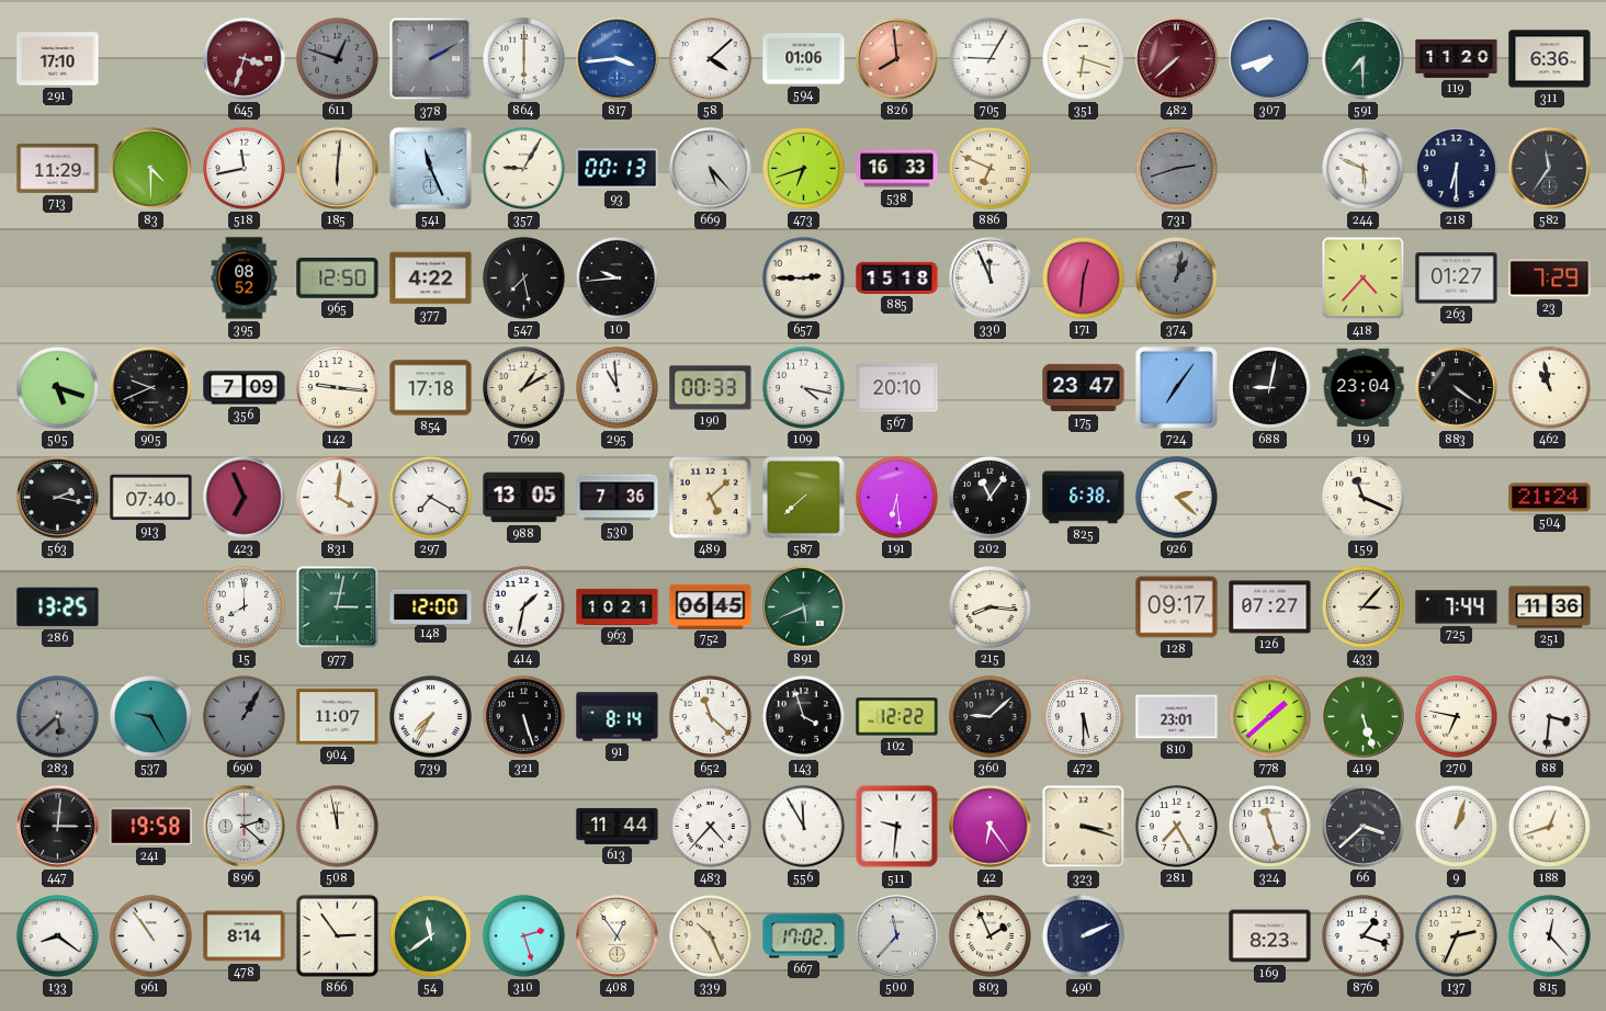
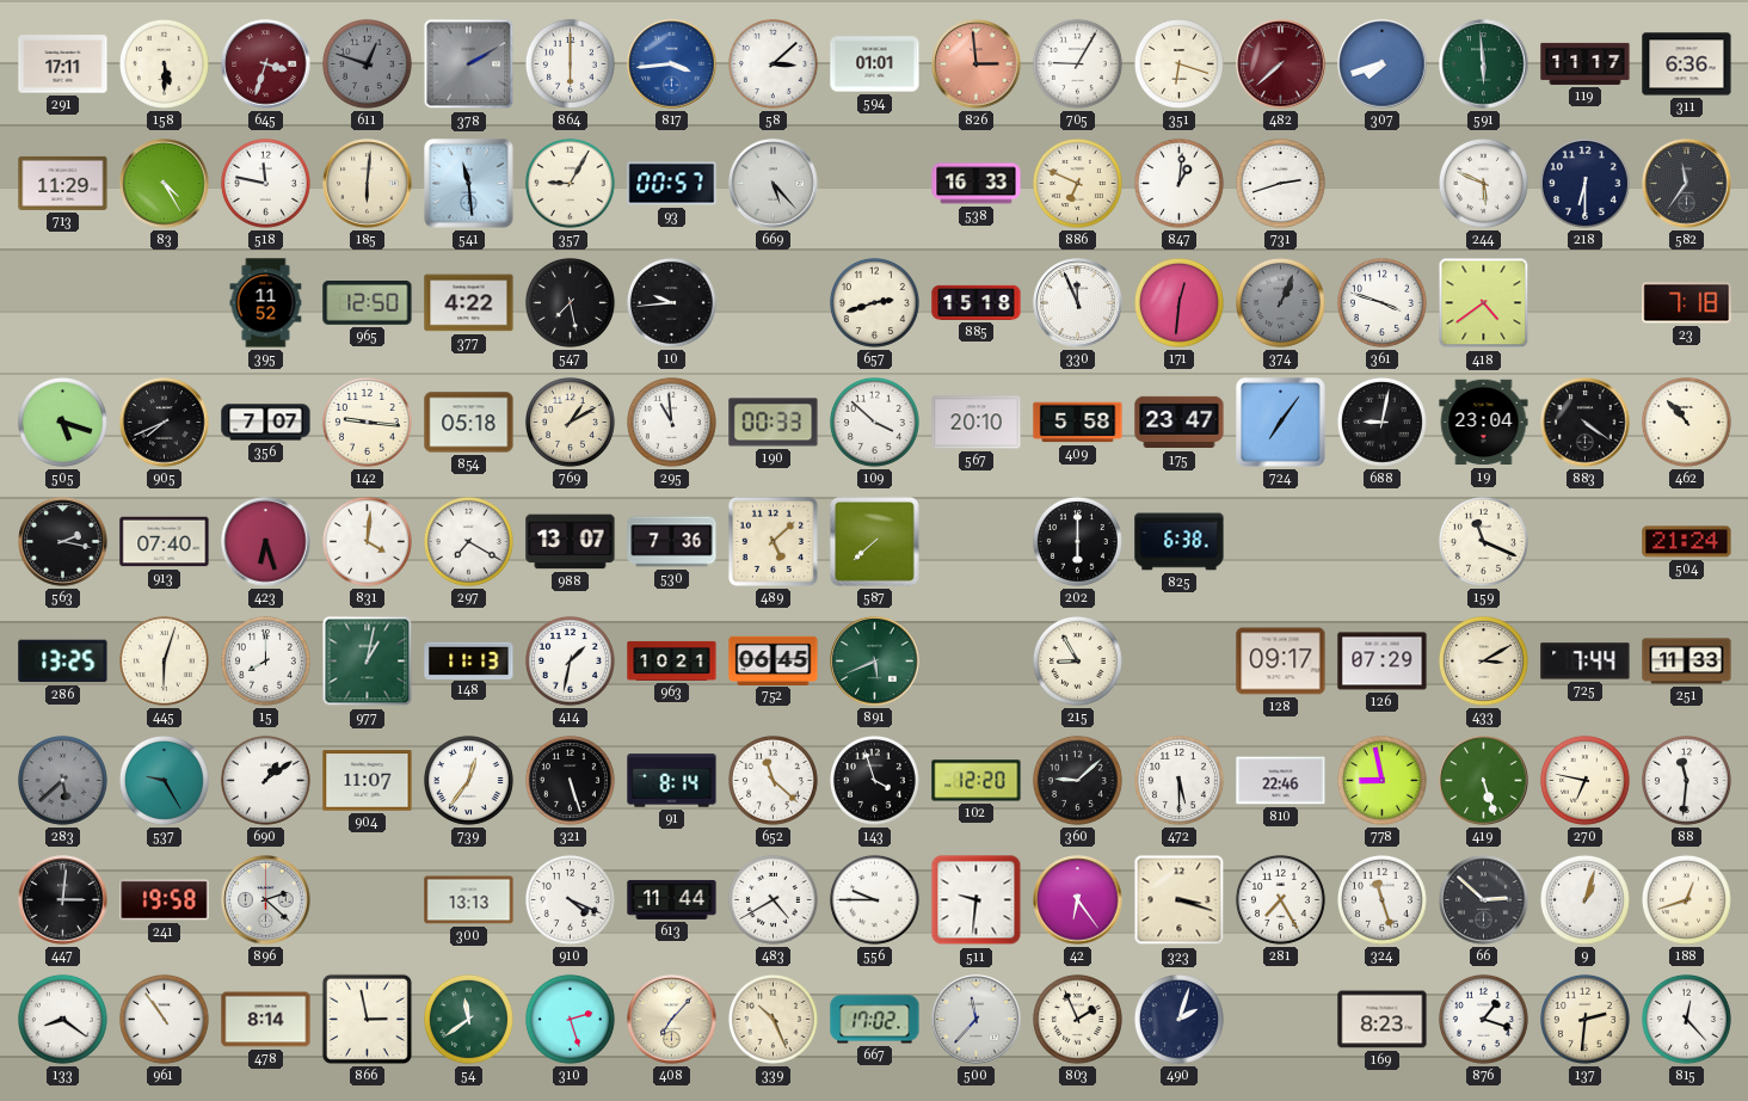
291: 17:10 -> 17:11
158: none -> 5:30
58: 4:08 -> 3:08
594: 01:06 -> 01:01
826: 7:59 -> 2:59
591: 7:30 -> 5:59
119: 11:20 -> 11:17
83: 4:30 -> 4:25
518: 11:43 -> 11:47
541: 11:26 -> 11:29
93: 00:13 -> 00:57
473: 6:42 -> none
847: none -> 1:01
731 dial: grey -> white
395: 08:52 -> 11:52
657: 2:45 -> 2:42
374: 1:02 -> 1:04
361: none -> 3:48
418: 4:37 -> 4:39
263: 01:27 -> none
23: 7:29 -> 7:18
905: 9:41 -> 7:41
356: 7:09 -> 7:07
854: 17:18 -> 05:18
109: 4:17 -> 3:52
409: none -> 5:58
462: 10:58 -> 10:53
423: 6:56 -> 6:27
988: 13:05 -> 13:07
191: 6:29 -> none
202: 11:06 -> 6:00
926: 2:22 -> none
445: none -> 6:03
977: 3:02 -> 1:02
148: 12:00 -> 11:13
215: 8:16 -> 8:55
126: 07:27 -> 07:29
433: 3:07 -> 3:10
251: 11:36 -> 11:33
690: 1:05 -> 1:09
690 dial: grey -> white
739: 7:35 -> 12:36
102: 12:22 -> 12:20
810: 23:01 -> 22:46
778: 1:38 -> 8:58
88: 3:31 -> 11:31
508: 11:58 -> none
300: none -> 13:13
910: none -> 4:19
483: 4:37 -> 4:40
556: 11:55 -> 9:45
66: 3:38 -> 2:52
866: 2:54 -> 2:58
408: 12:54 -> 7:07
490: 2:11 -> 2:03
137: 2:34 -> 2:31
